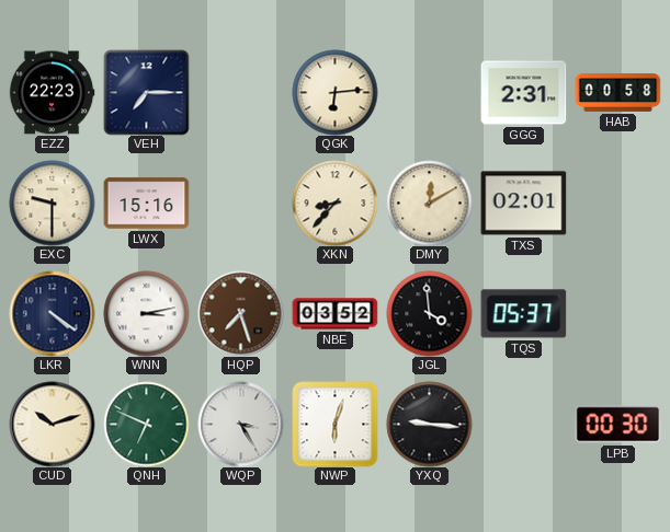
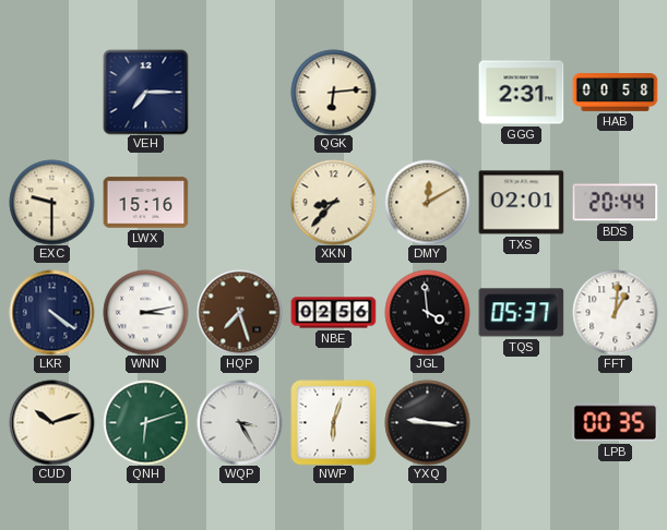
EZZ: 22:23 -> none
BDS: none -> 20:44
NBE: 03:52 -> 02:56
FFT: none -> 1:01
QNH: 6:49 -> 6:12
LPB: 00:30 -> 00:35
